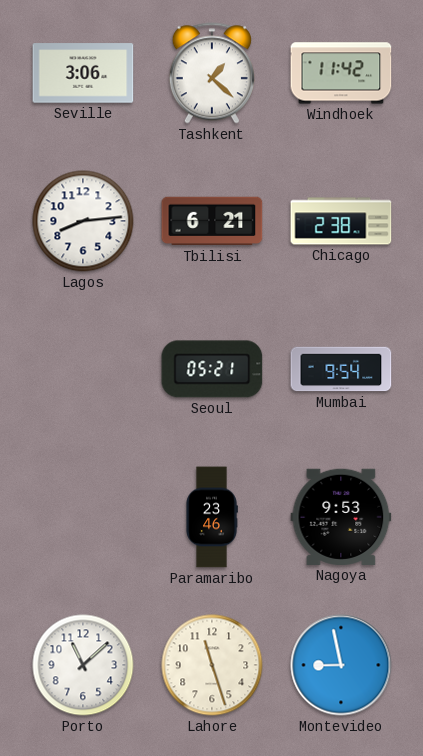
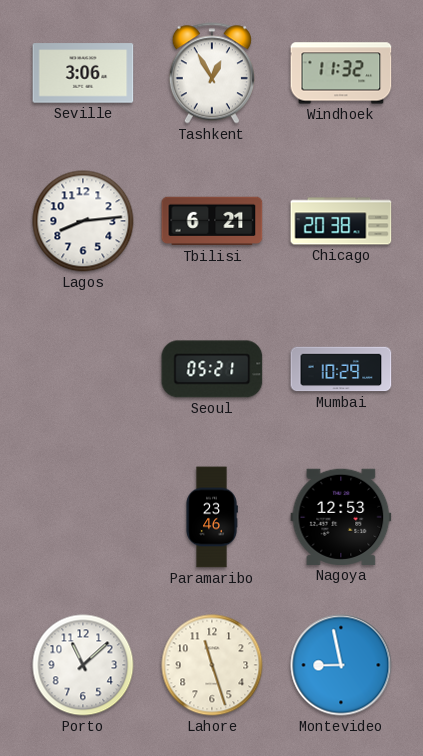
Tashkent: 1:22 -> 12:55
Windhoek: 11:42 -> 11:32
Chicago: 2:38 -> 20:38
Mumbai: 9:54 -> 10:29
Nagoya: 9:53 -> 12:53
